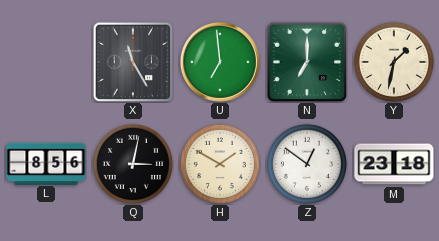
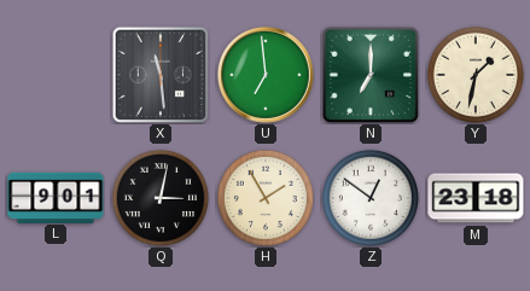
X: 11:25 -> 11:29
L: 8:56 -> 9:01
H: 1:50 -> 1:55
